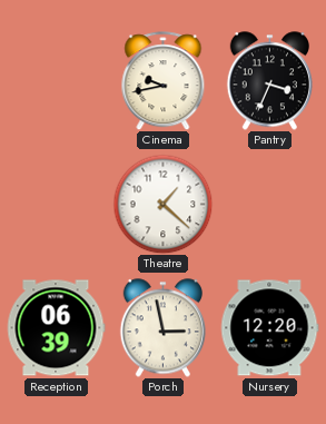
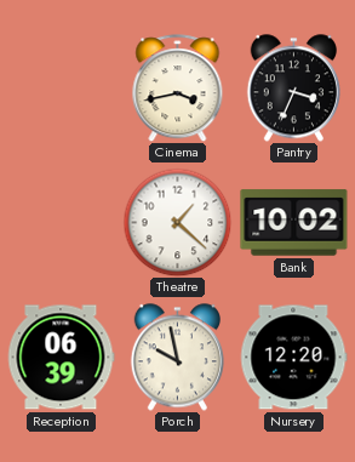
Cinema: 9:43 -> 3:43
Bank: none -> 10:02
Porch: 2:58 -> 9:58
